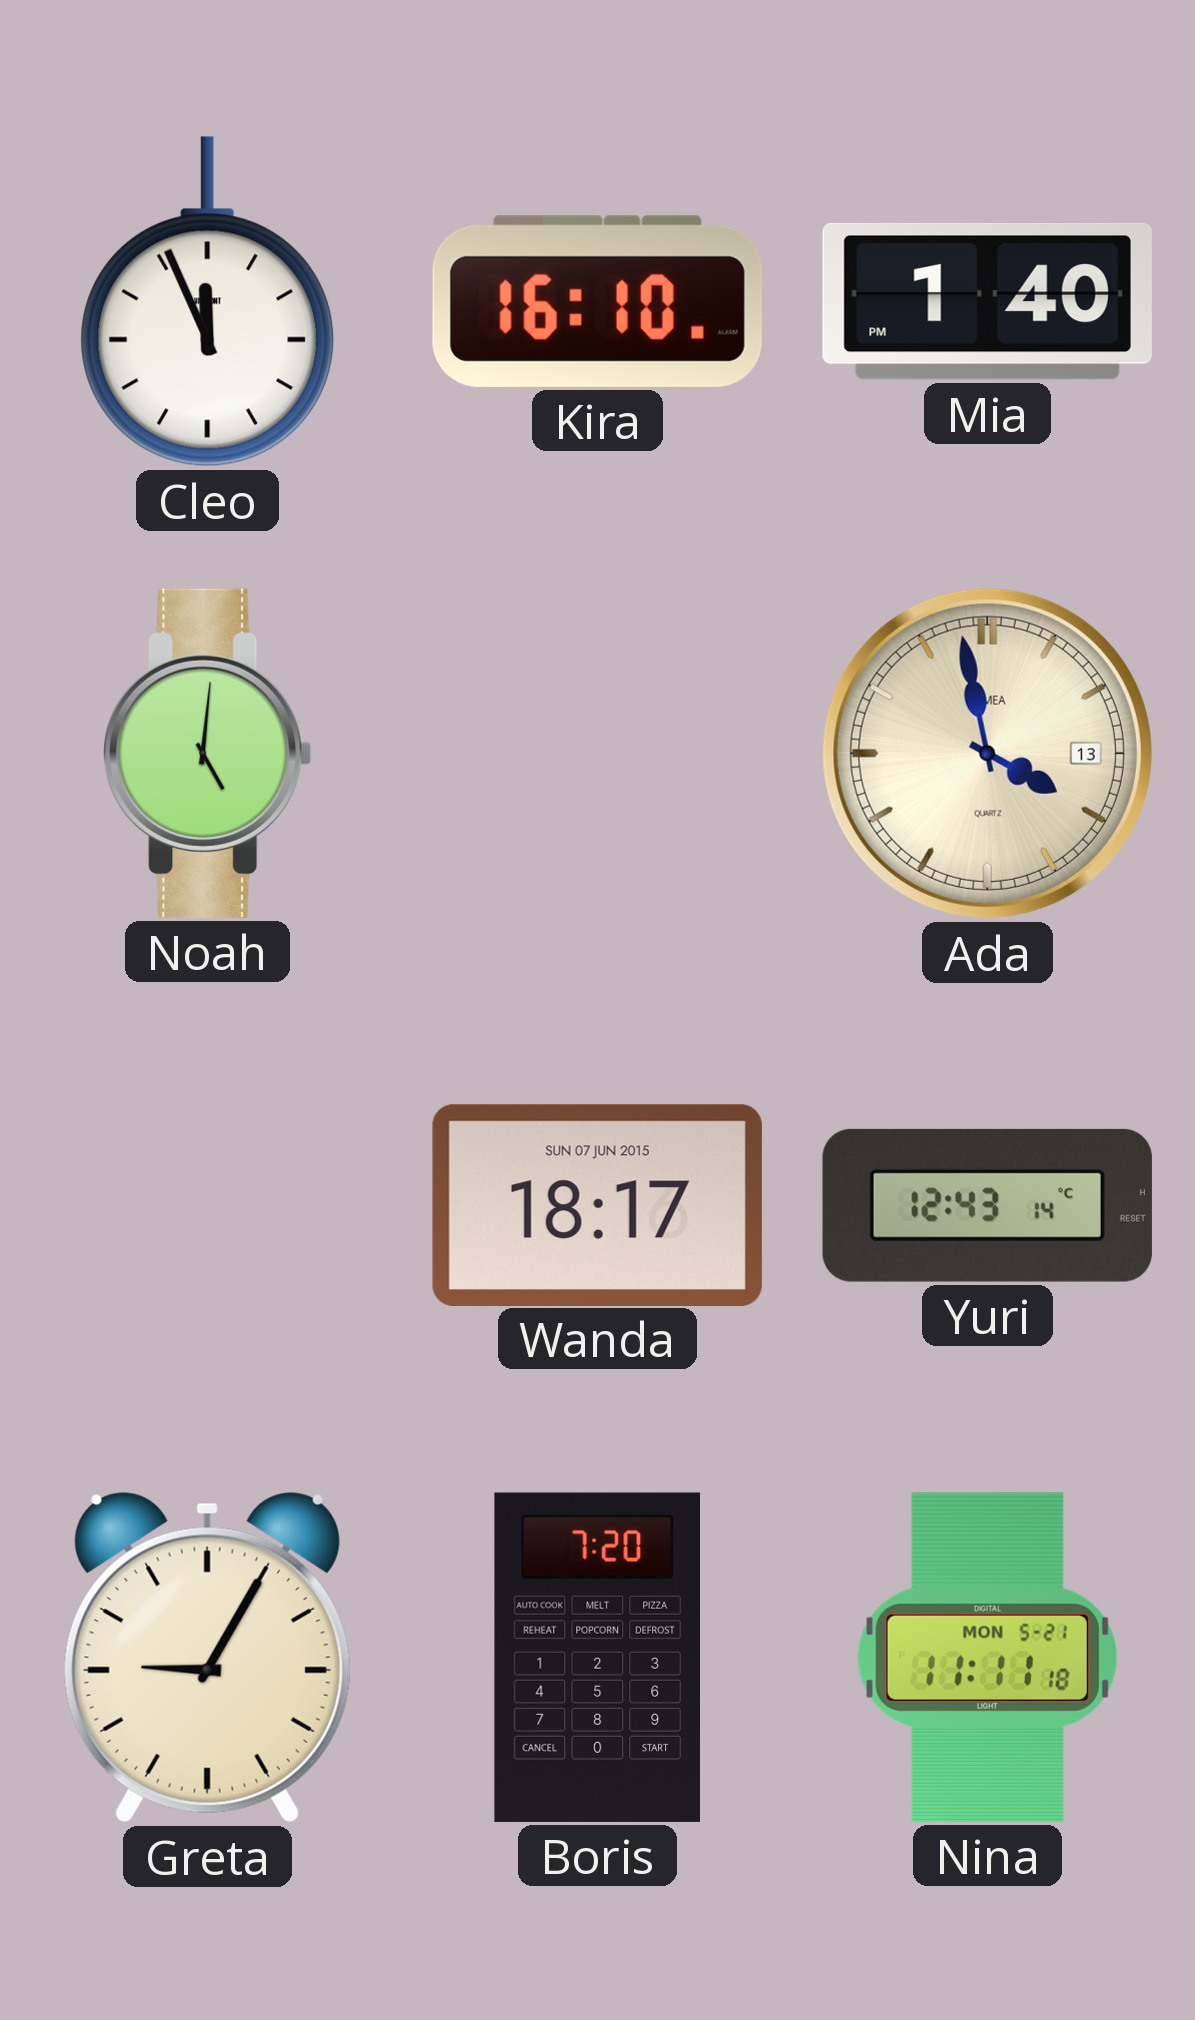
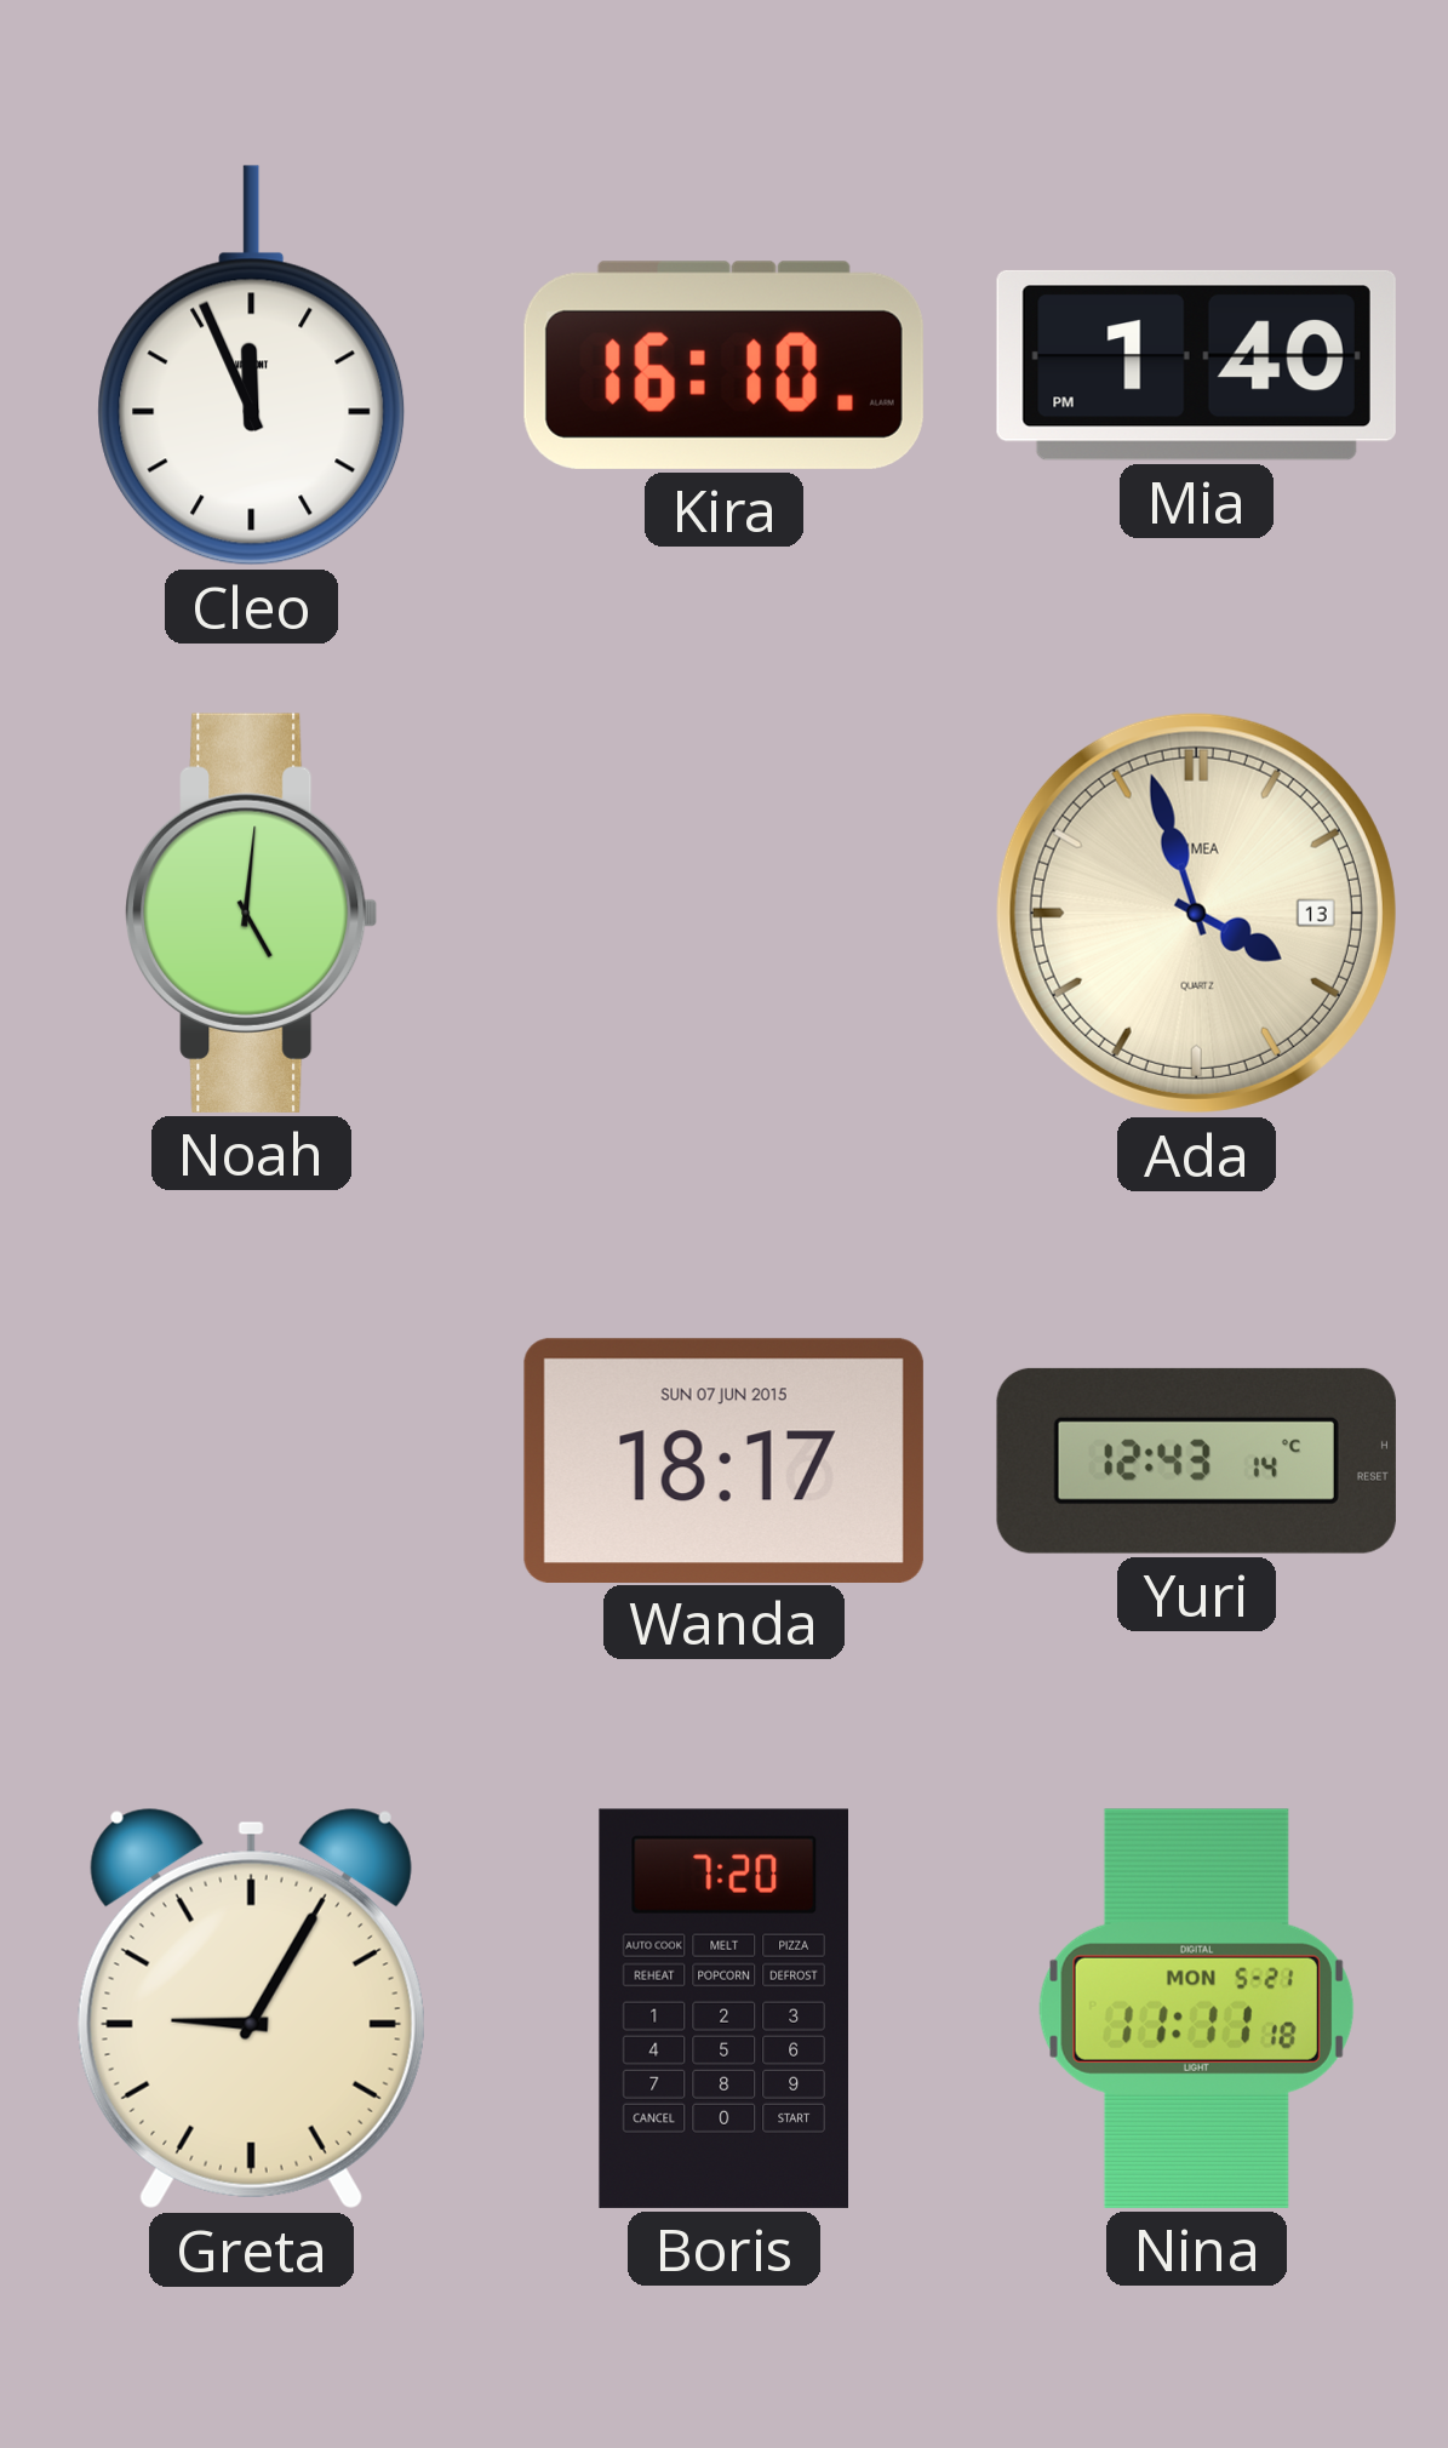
Ada: 3:58 -> 3:57
